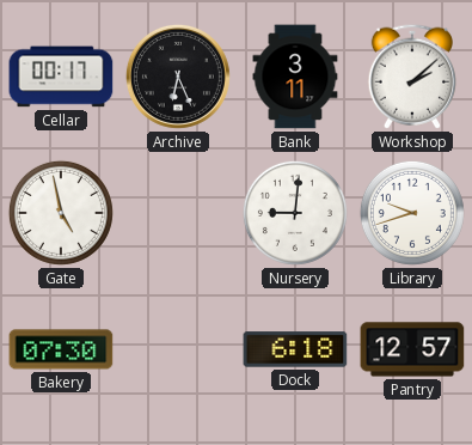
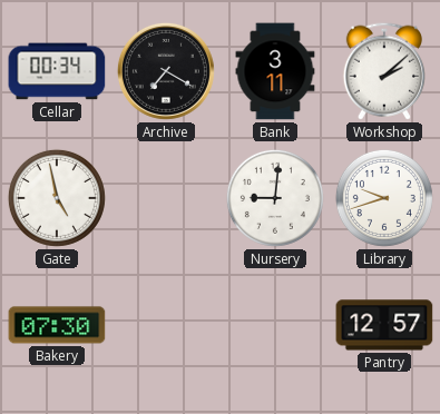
Cellar: 00:17 -> 00:34
Archive: 6:26 -> 7:20
Dock: 6:18 -> none
